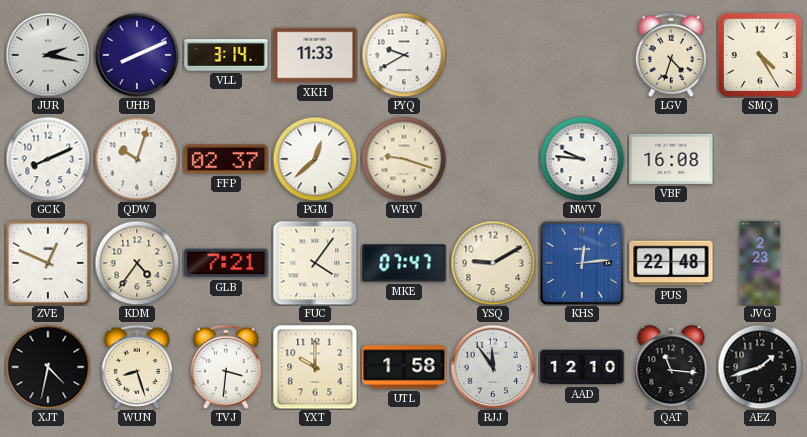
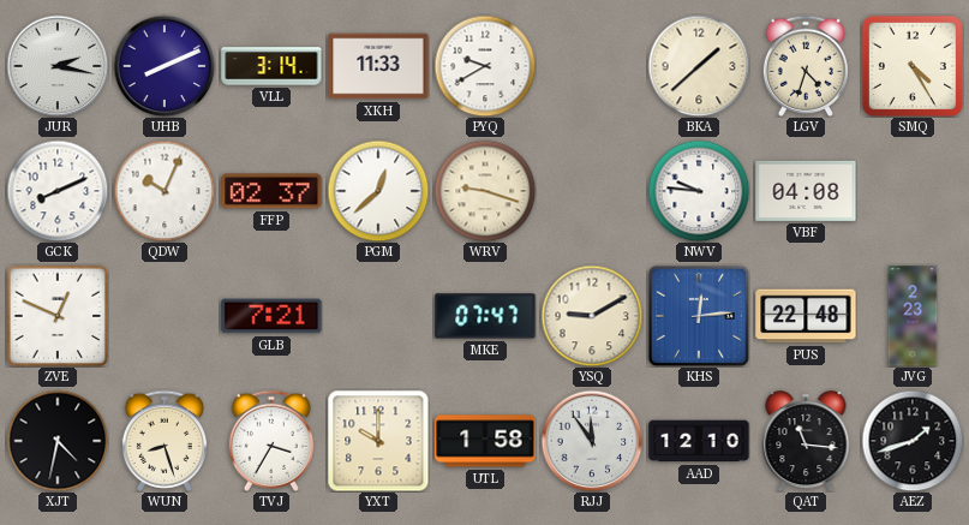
BKA: none -> 1:38
QDW: 10:03 -> 10:04
VBF: 16:08 -> 04:08
KDM: 4:36 -> none
FUC: 4:06 -> none
TVJ: 3:31 -> 3:35
